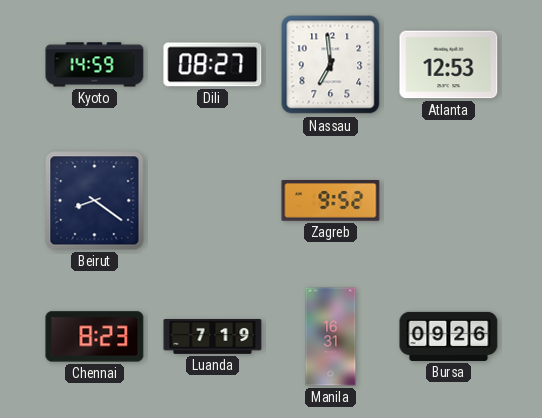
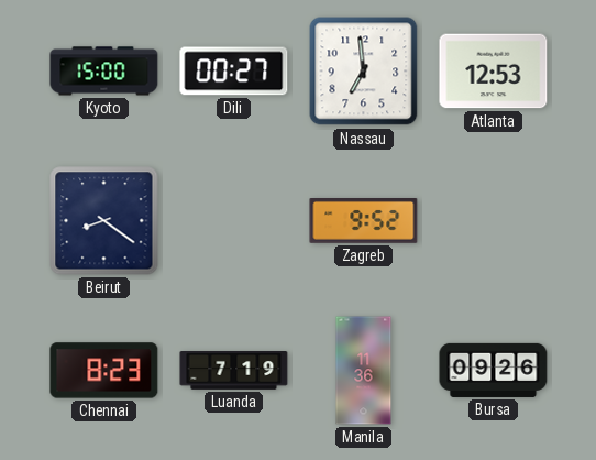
Kyoto: 14:59 -> 15:00
Dili: 08:27 -> 00:27
Manila: 16:31 -> 11:36
